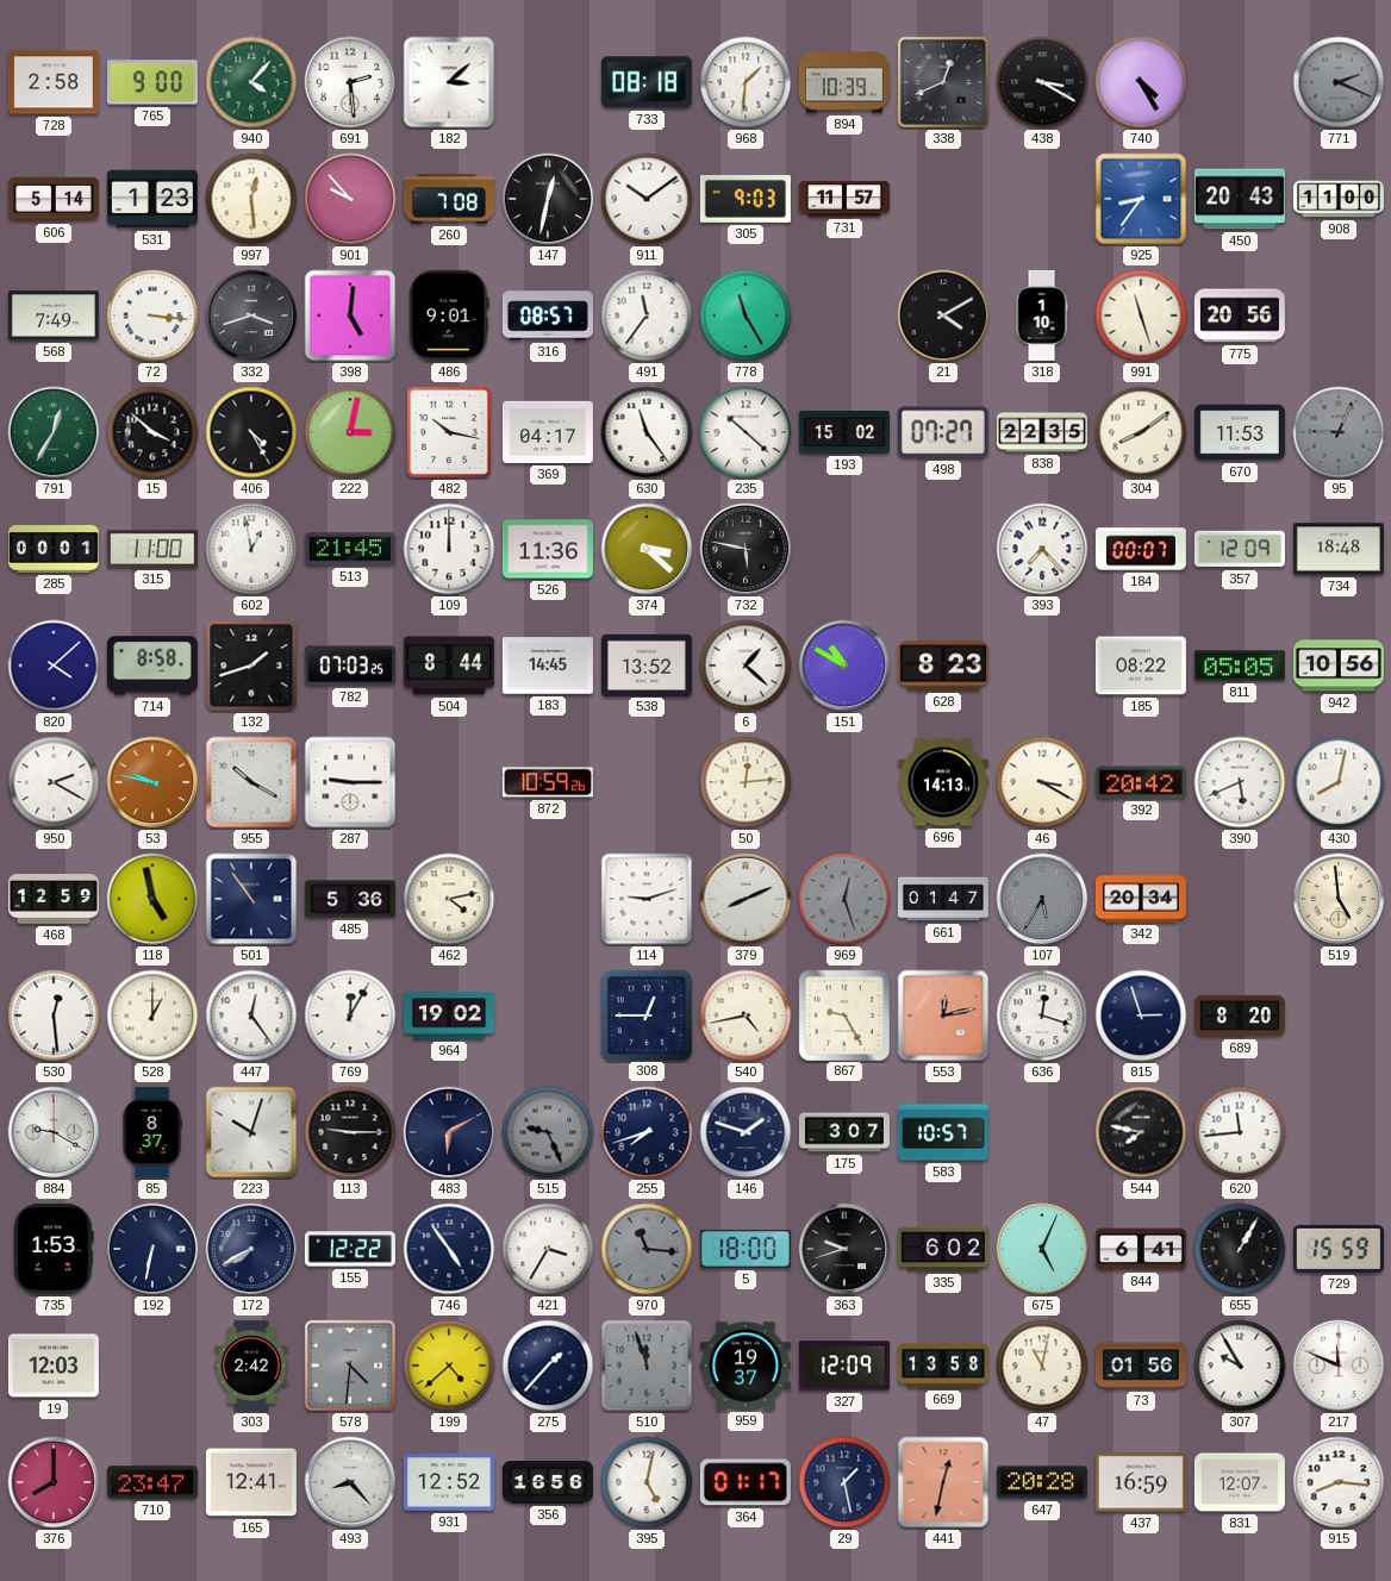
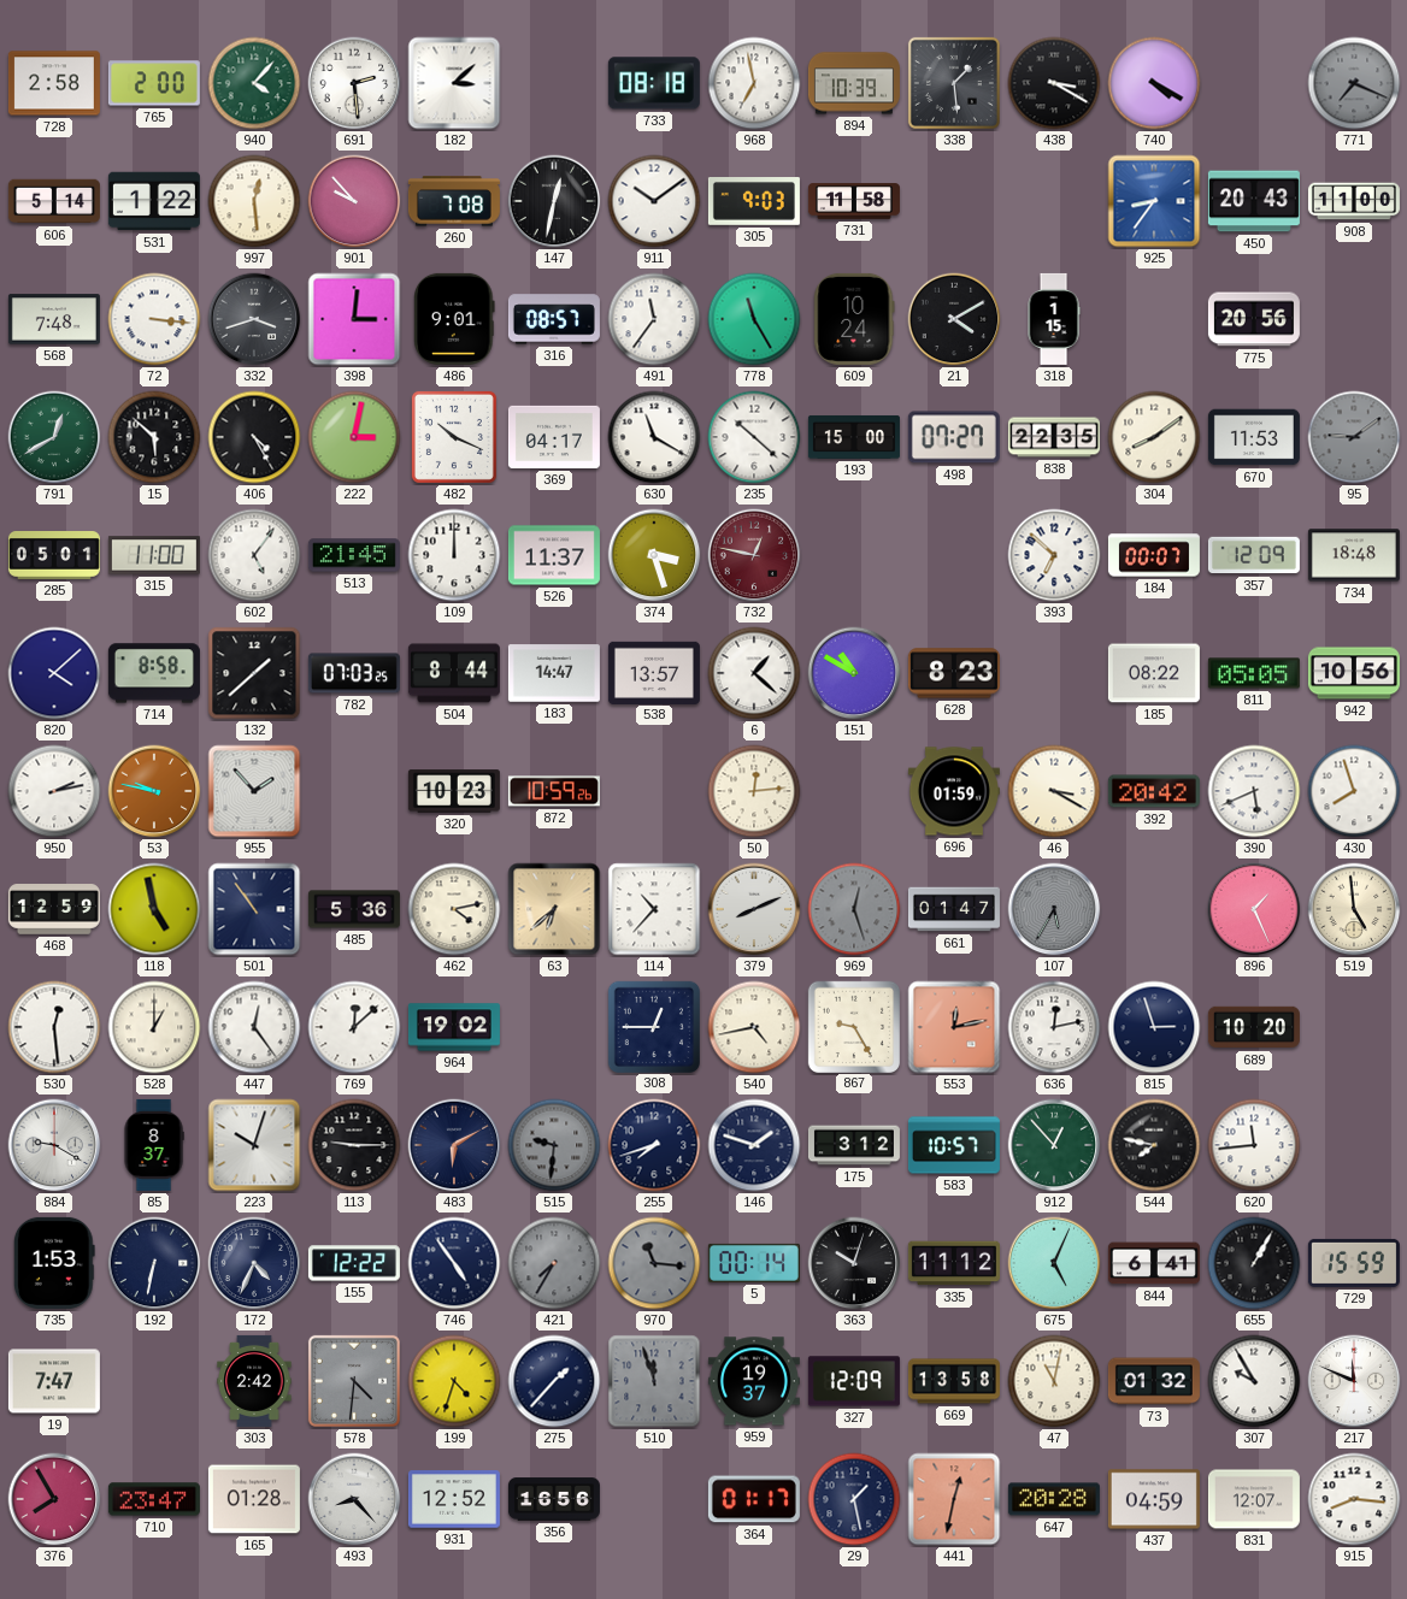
765: 9:00 -> 2:00
968: 1:31 -> 6:58
338: 12:41 -> 1:29
740: 4:25 -> 4:20
771: 2:19 -> 7:19
531: 1:23 -> 1:22
731: 11:57 -> 11:58
568: 7:49 -> 7:48
398: 5:01 -> 3:01
609: none -> 10:24
318: 1:10 -> 1:15
991: 11:27 -> none
791: 12:35 -> 12:40
15: 3:52 -> 5:52
482: 10:17 -> 10:19
630: 11:24 -> 11:20
193: 15:02 -> 15:00
95: 9:04 -> 9:09
285: 00:01 -> 05:01
602: 12:58 -> 5:06
526: 11:36 -> 11:37
374: 3:22 -> 3:27
732: 5:47 -> 12:47
732 dial: black -> burgundy
393: 7:23 -> 6:52
132: 1:42 -> 1:38
183: 14:45 -> 14:47
538: 13:52 -> 13:57
950: 2:20 -> 2:13
955: 10:20 -> 1:53
287: 9:15 -> none
320: none -> 10:23
696: 14:13 -> 01:59
430: 8:02 -> 7:57
63: none -> 6:38
114: 9:12 -> 10:37
342: 20:34 -> none
896: none -> 1:26
769: 12:05 -> 12:08
636: 12:18 -> 12:13
689: 8:20 -> 10:20
515: 9:26 -> 9:31
175: 3:07 -> 3:12
912: none -> 12:53
172: 7:40 -> 4:34
421: 3:35 -> 7:35
421 dial: white -> grey
5: 18:00 -> 00:14
363: 9:42 -> 10:03
335: 6:02 -> 11:12
19: 12:03 -> 7:47
199: 4:38 -> 4:33
73: 01:56 -> 01:32
376: 8:00 -> 7:55
165: 12:41 -> 01:28
395: 5:02 -> none
437: 16:59 -> 04:59
